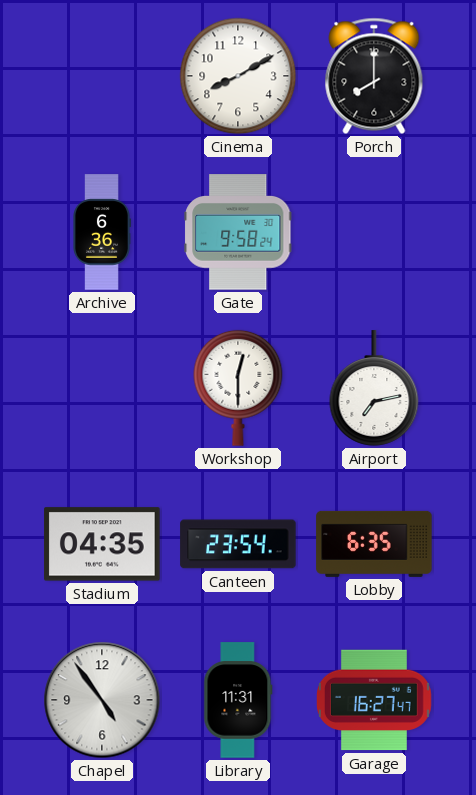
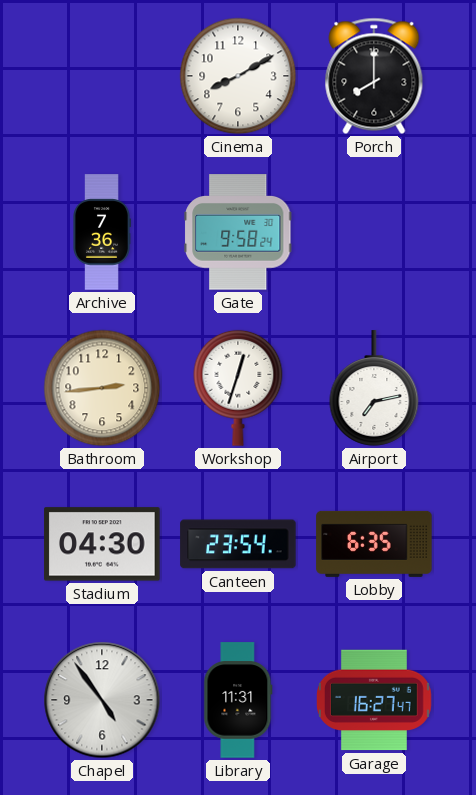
Archive: 6:36 -> 7:36
Bathroom: none -> 2:44
Workshop: 12:30 -> 12:33
Stadium: 04:35 -> 04:30
